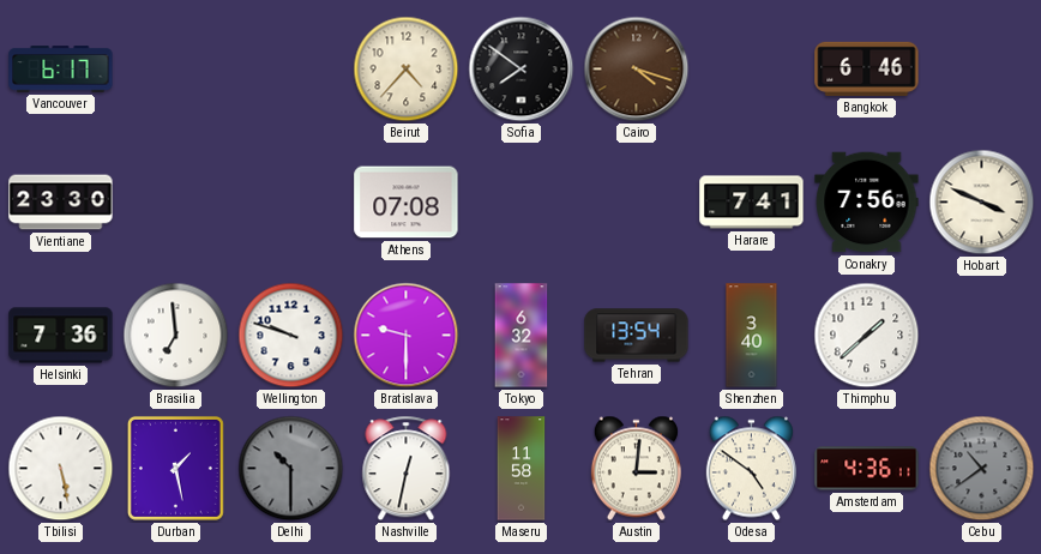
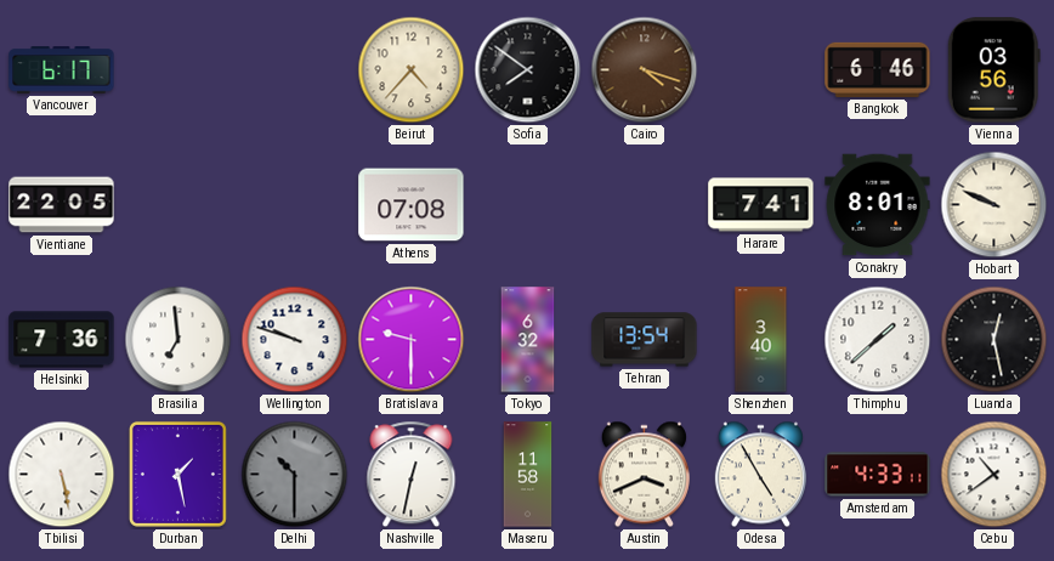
Vienna: none -> 03:56
Vientiane: 23:30 -> 22:05
Conakry: 7:56 -> 8:01
Hobart: 3:49 -> 9:49
Luanda: none -> 12:28
Austin: 3:01 -> 3:41
Odesa: 4:51 -> 4:55
Amsterdam: 4:36 -> 4:33
Cebu dial: grey -> white
